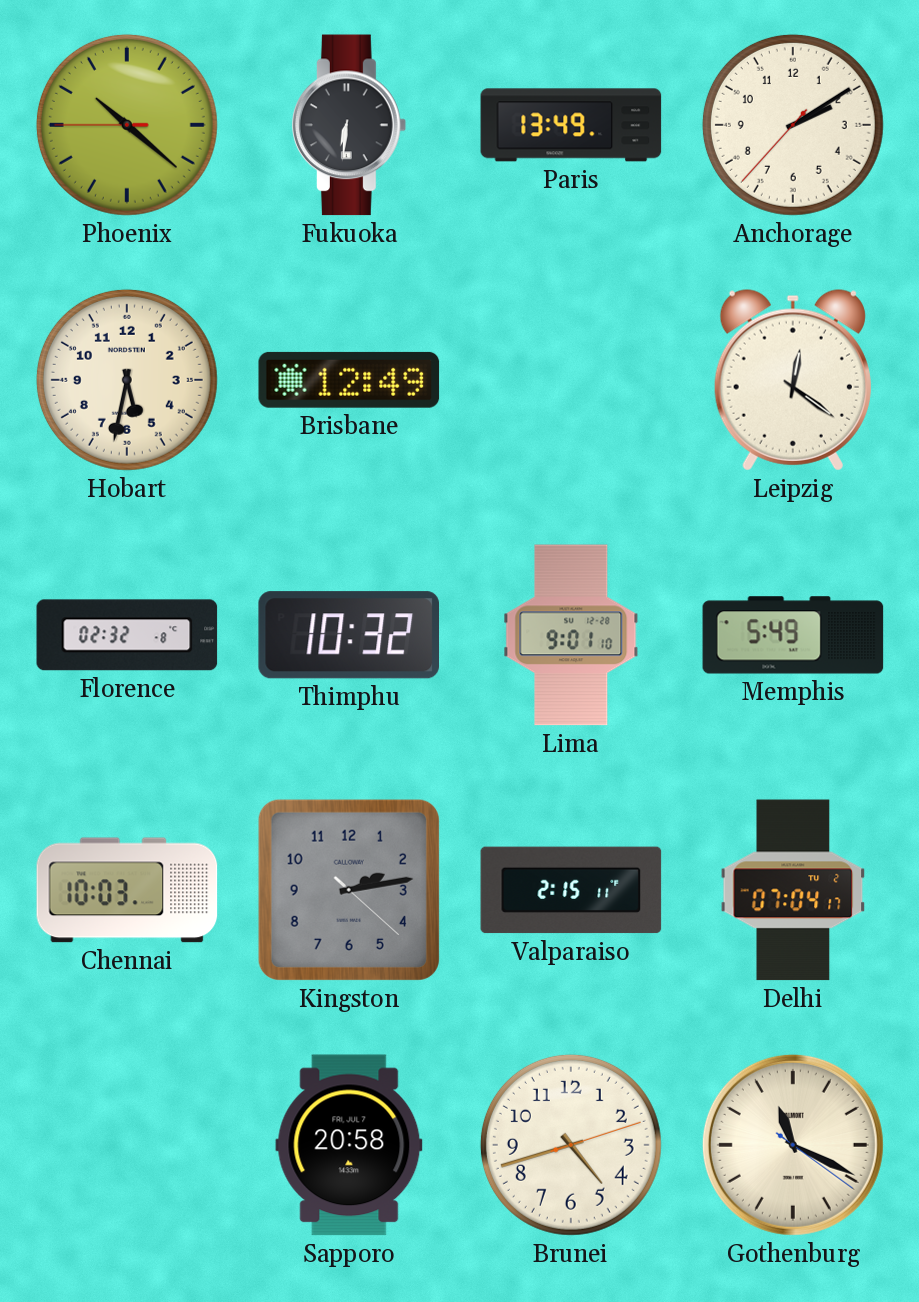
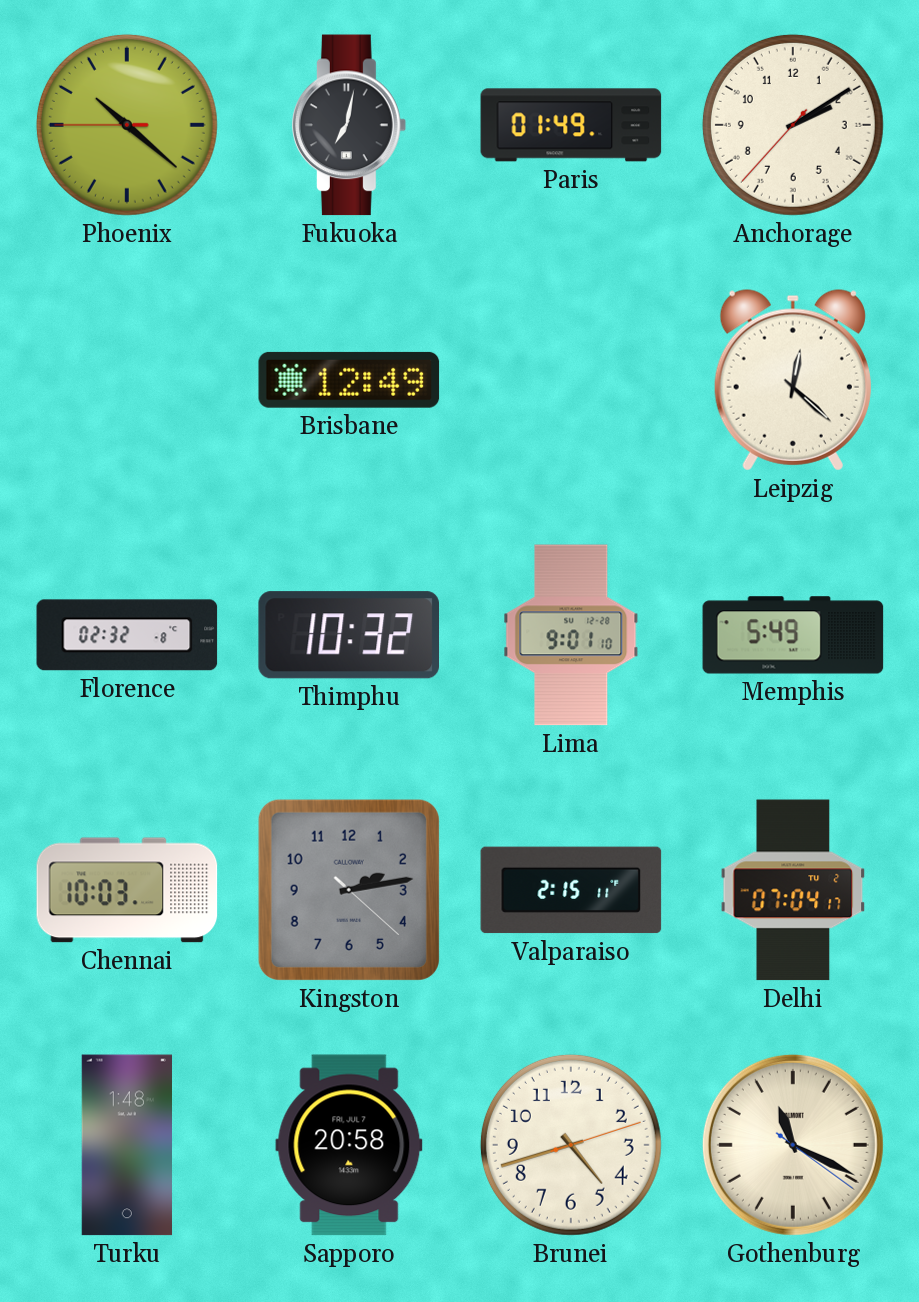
Fukuoka: 6:31 -> 7:02
Paris: 13:49 -> 01:49
Hobart: 5:32 -> none
Leipzig: 12:21 -> 12:22
Turku: none -> 1:48
